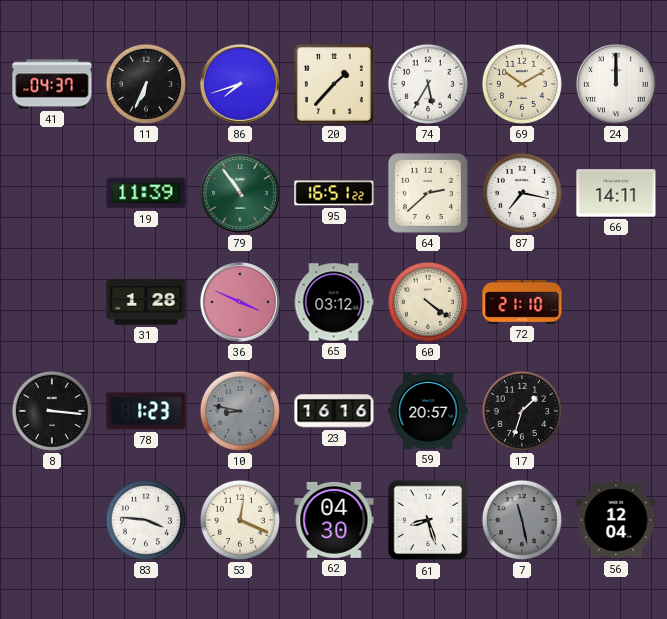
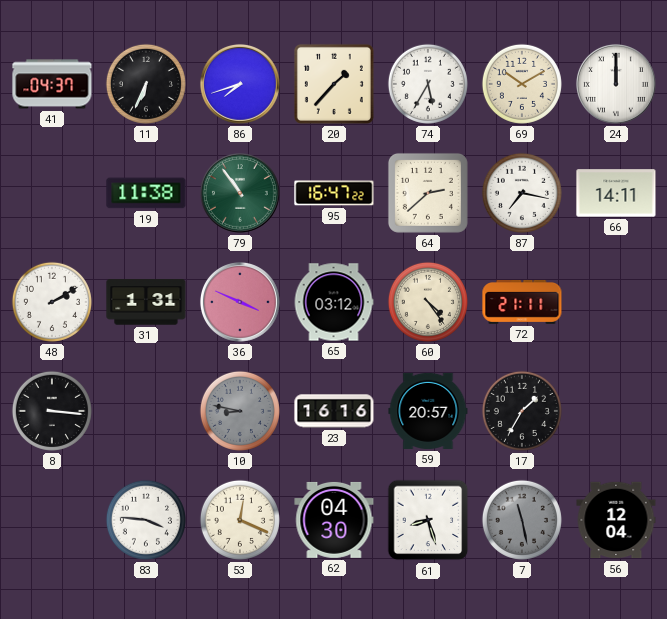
19: 11:39 -> 11:38
95: 16:51 -> 16:47
48: none -> 2:10
31: 1:28 -> 1:31
60: 4:21 -> 4:24
72: 21:10 -> 21:11
78: 1:23 -> none
17: 1:33 -> 1:35
